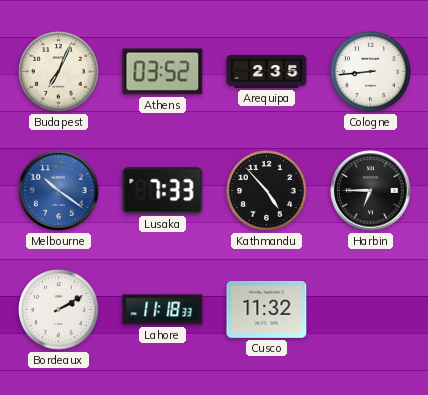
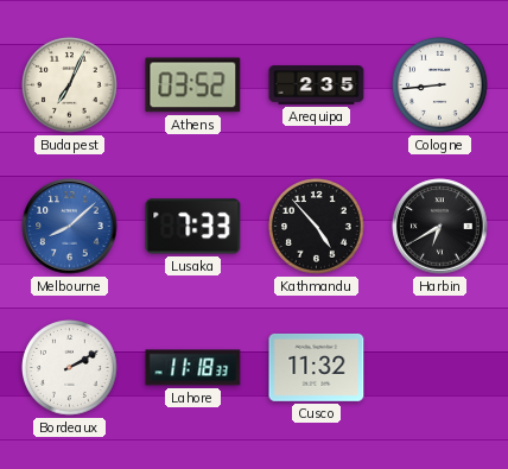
Melbourne: 10:21 -> 8:08
Harbin: 6:45 -> 6:40
